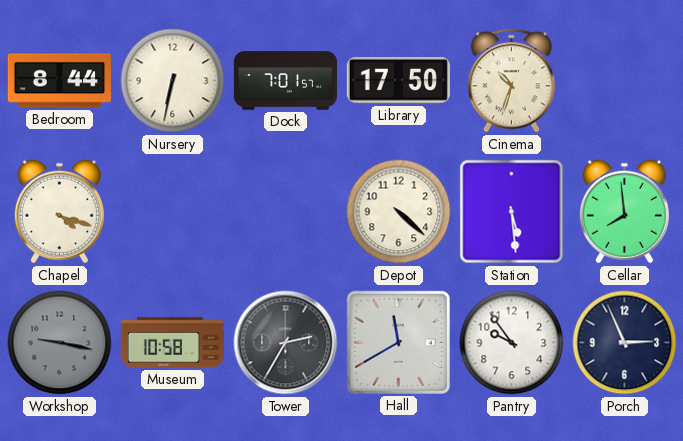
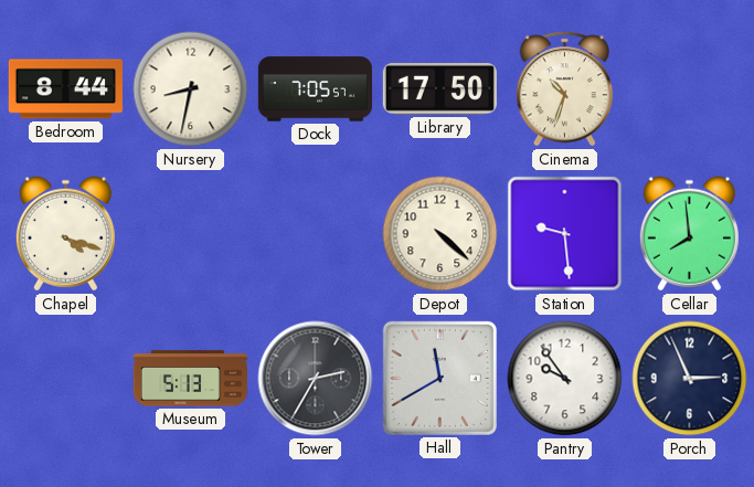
Nursery: 6:32 -> 8:32
Dock: 7:01 -> 7:05
Station: 5:29 -> 9:29
Workshop: 9:17 -> none
Museum: 10:58 -> 5:13
